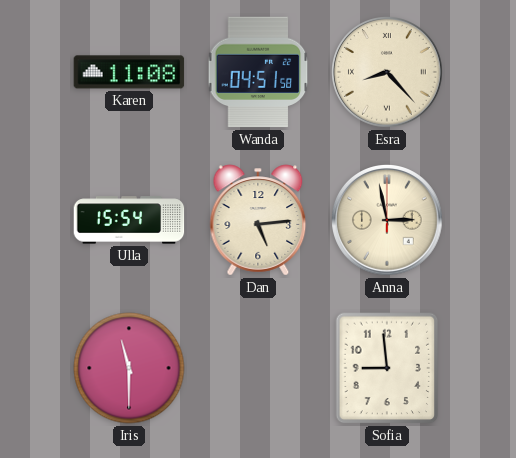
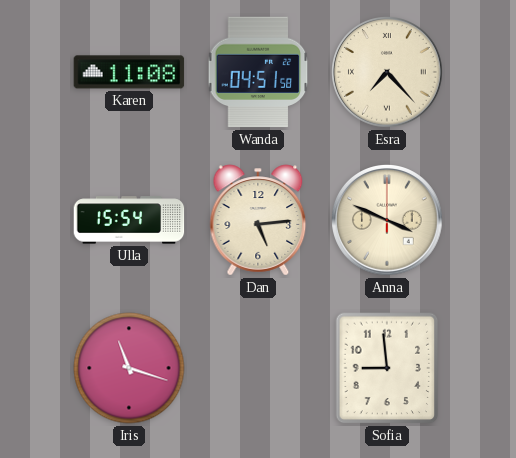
Esra: 8:23 -> 7:23
Anna: 2:58 -> 3:49
Iris: 11:30 -> 11:18
